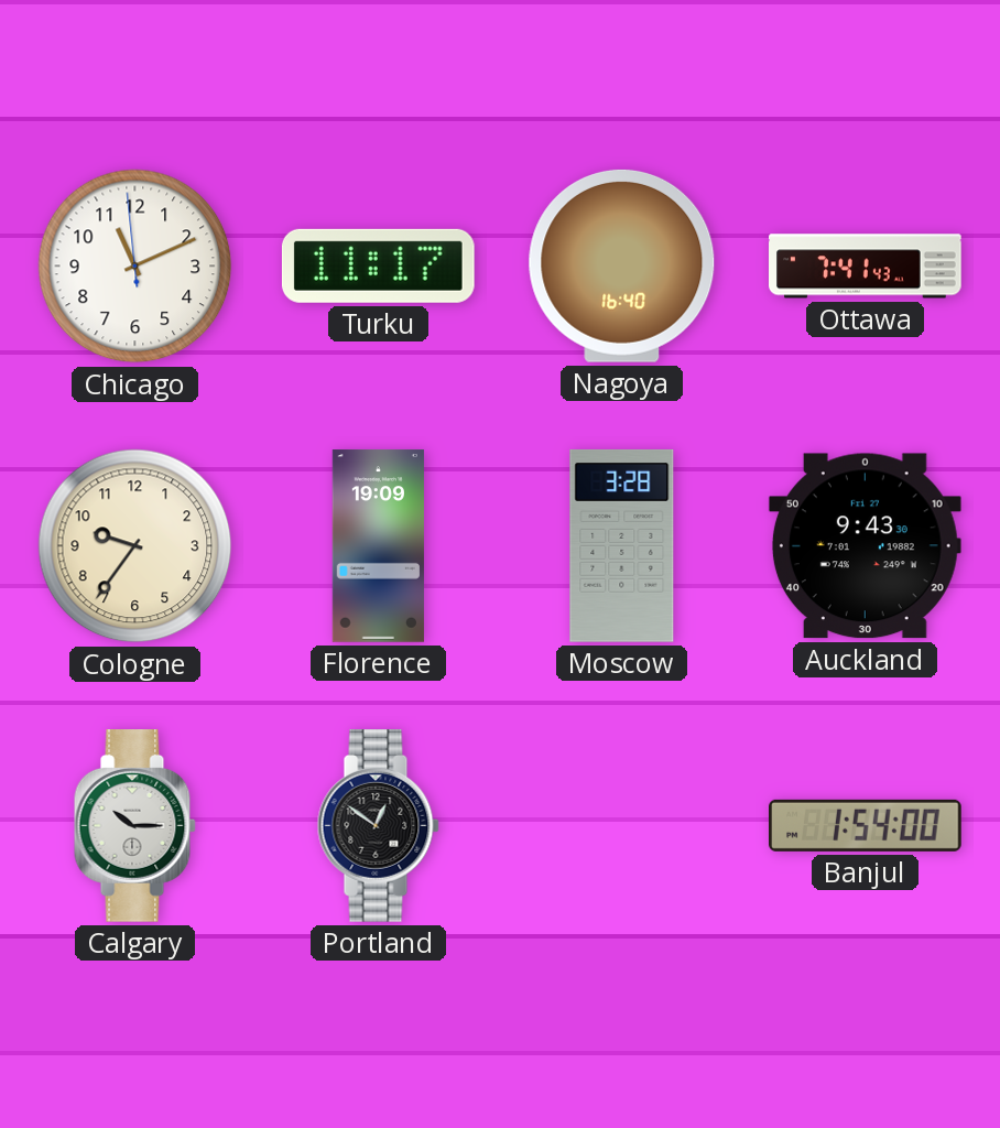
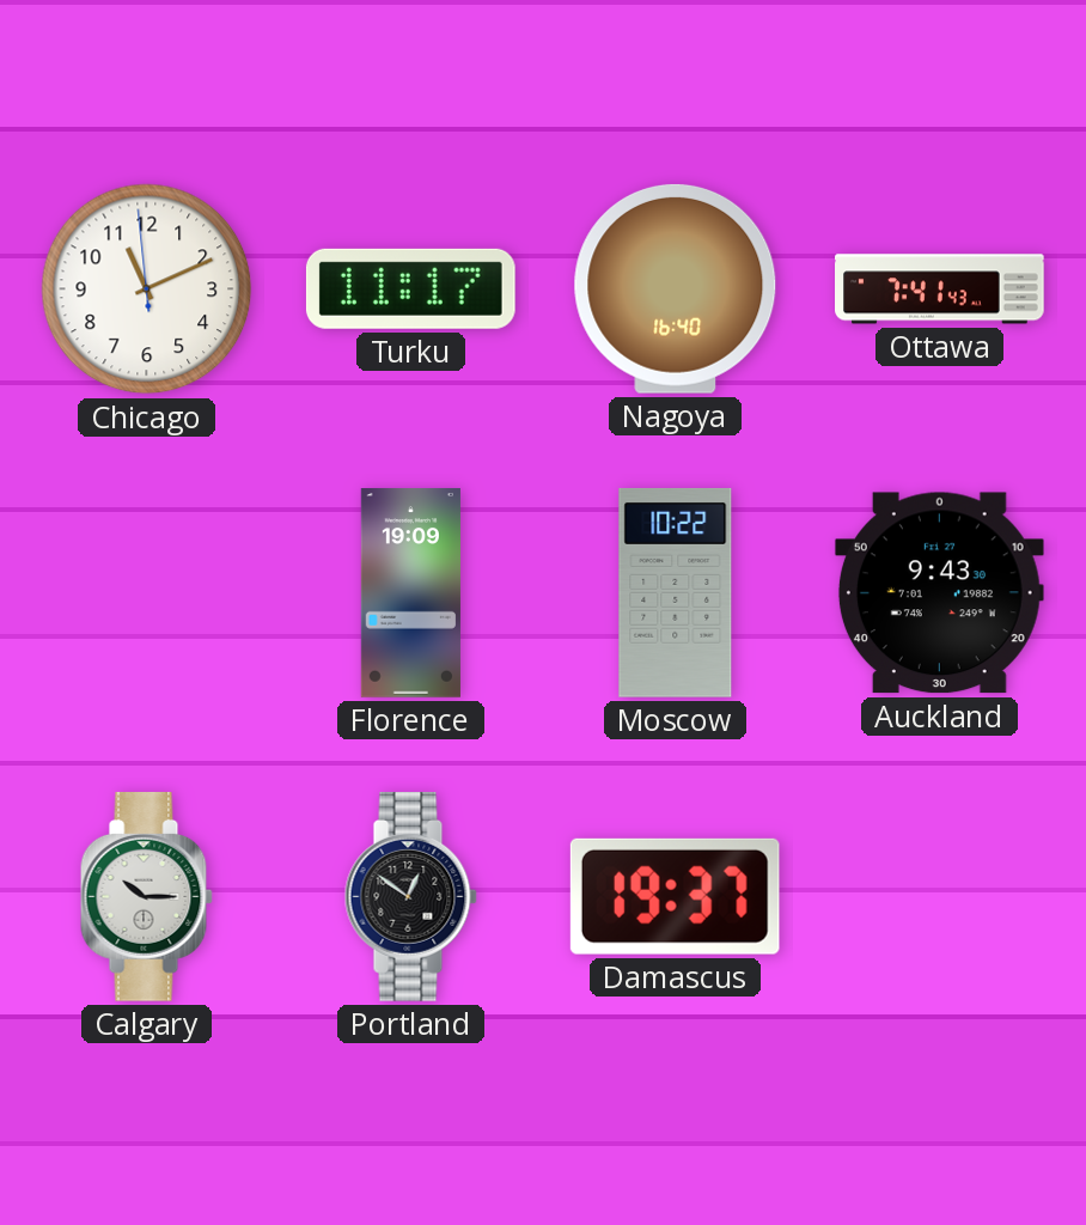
Cologne: 9:36 -> none
Moscow: 3:28 -> 10:22
Damascus: none -> 19:37
Banjul: 1:54 -> none
